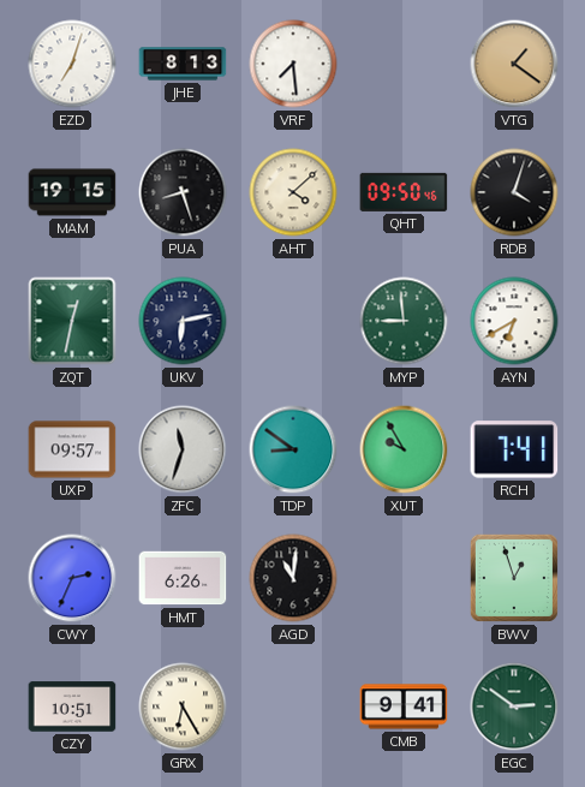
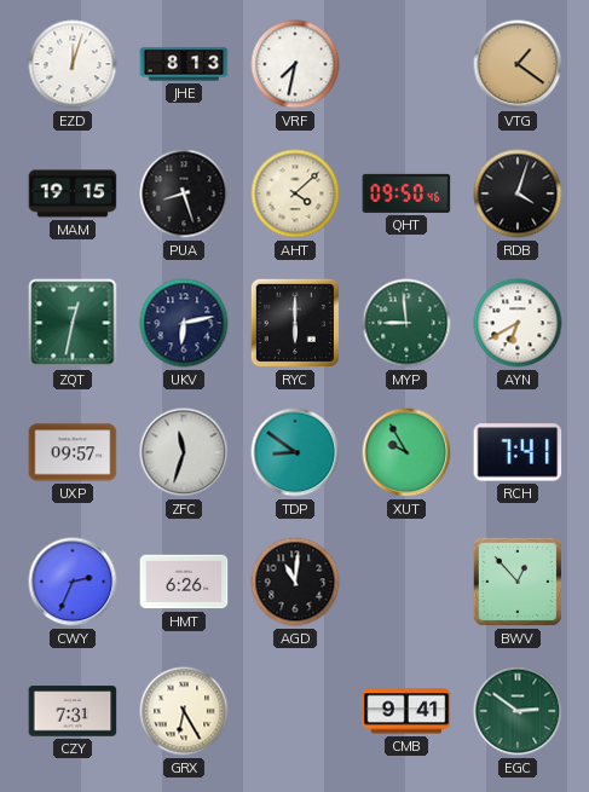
EZD: 7:03 -> 12:03
VRF: 7:29 -> 7:32
RYC: none -> 6:00
BWV: 12:57 -> 12:53
CZY: 10:51 -> 7:31
